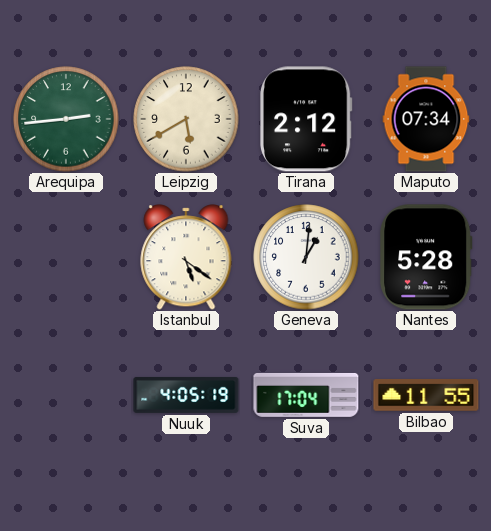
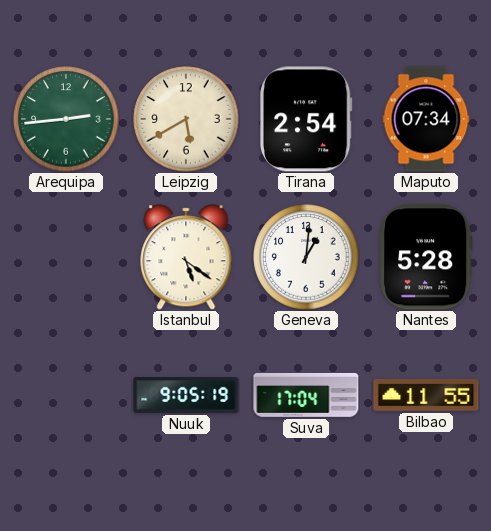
Tirana: 2:12 -> 2:54
Nuuk: 4:05 -> 9:05
